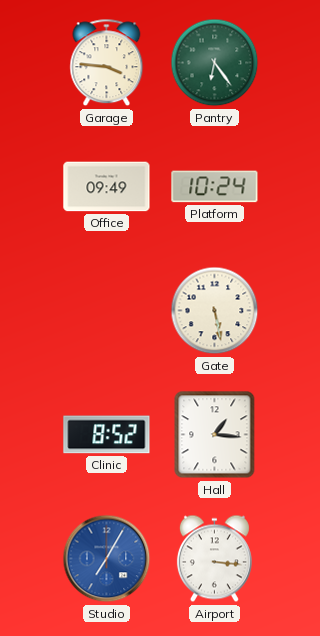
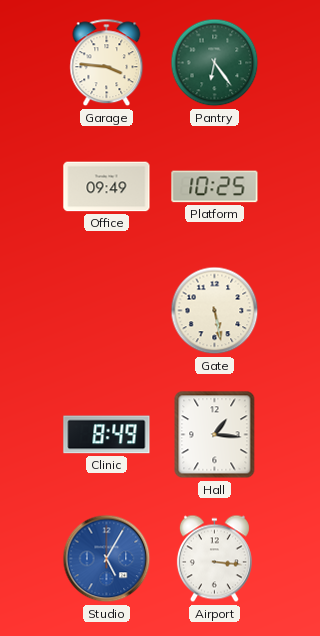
Platform: 10:24 -> 10:25
Clinic: 8:52 -> 8:49
Studio: 7:05 -> 5:05
